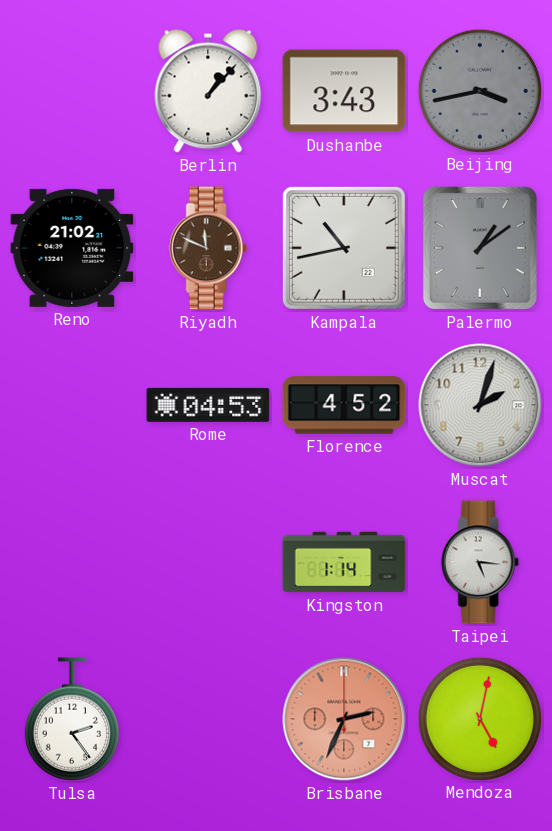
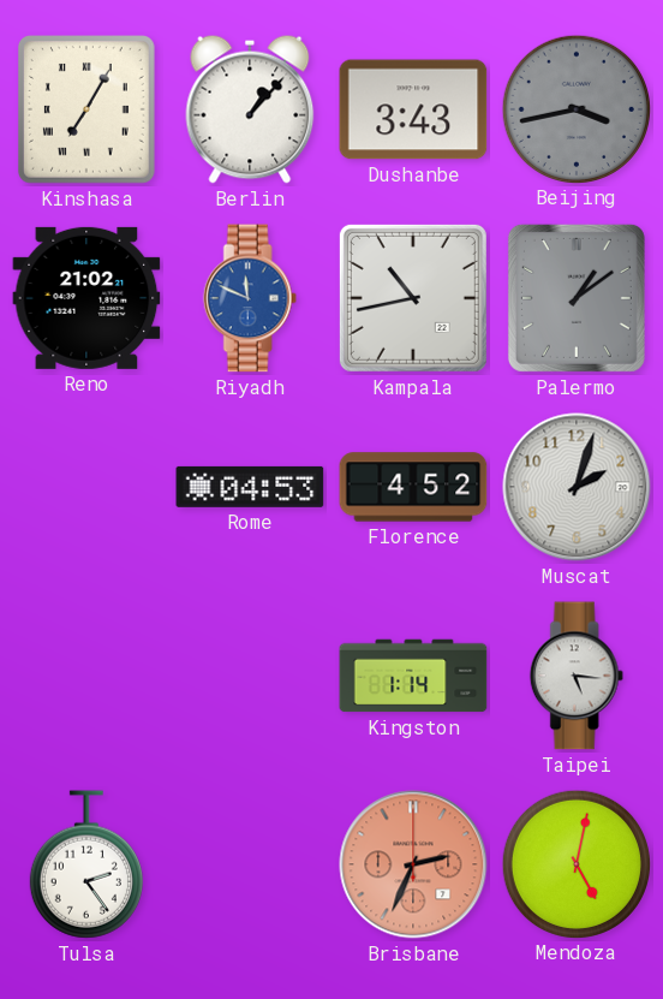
Kinshasa: none -> 7:05
Riyadh dial: brown -> blue
